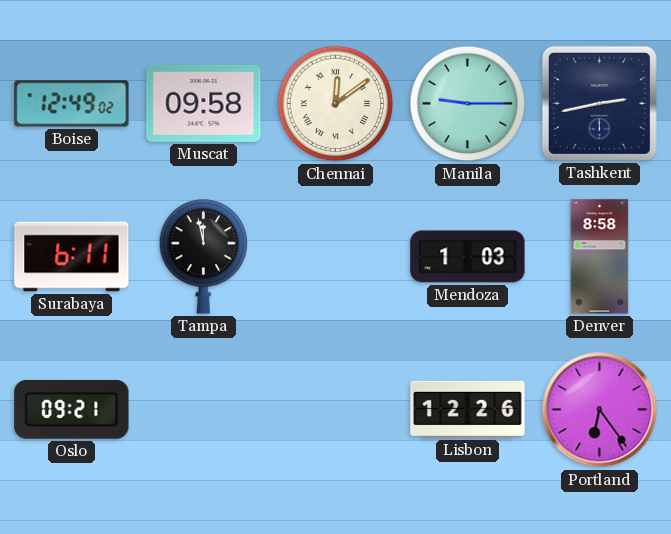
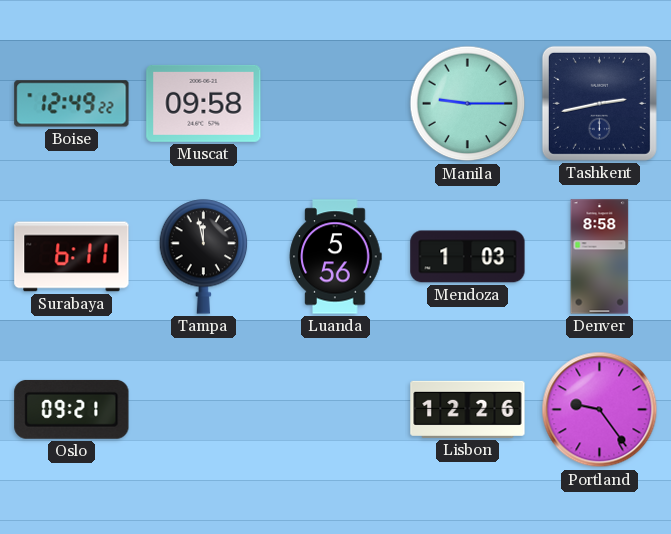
Boise: 12:49:02 -> 12:49:22
Chennai: 12:09 -> none
Luanda: none -> 5:56
Portland: 6:24 -> 9:24
